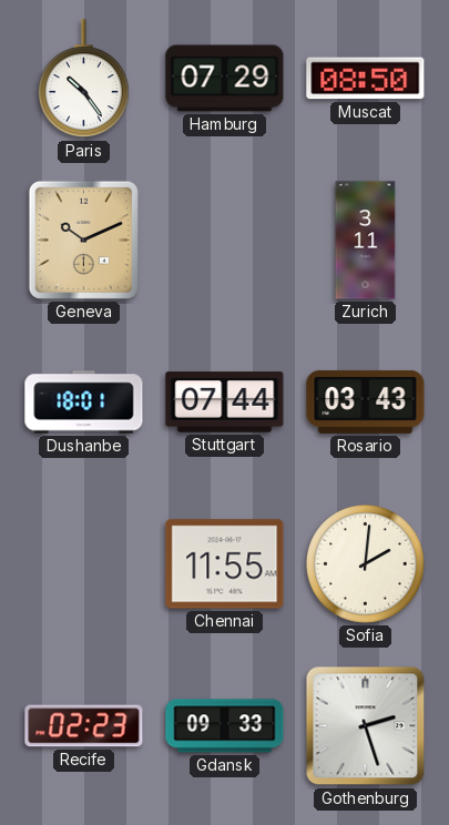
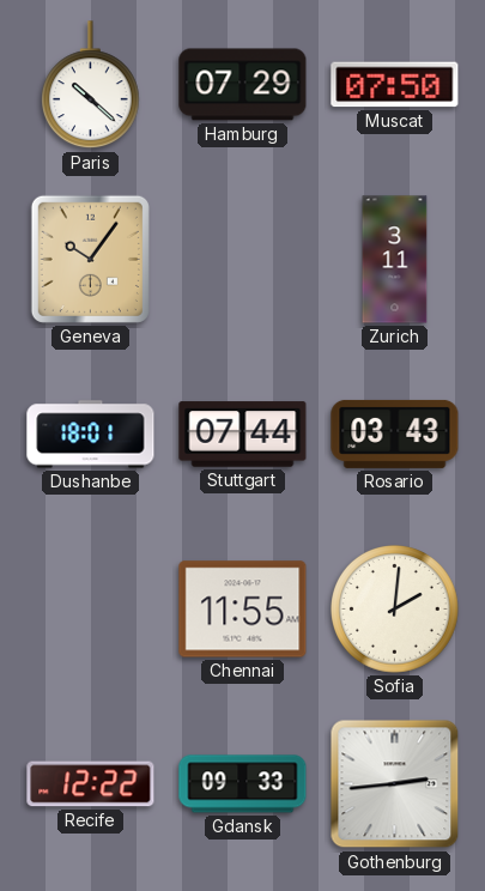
Paris: 10:24 -> 10:22
Muscat: 08:50 -> 07:50
Geneva: 10:11 -> 10:06
Recife: 02:23 -> 12:22
Gothenburg: 2:27 -> 2:44
